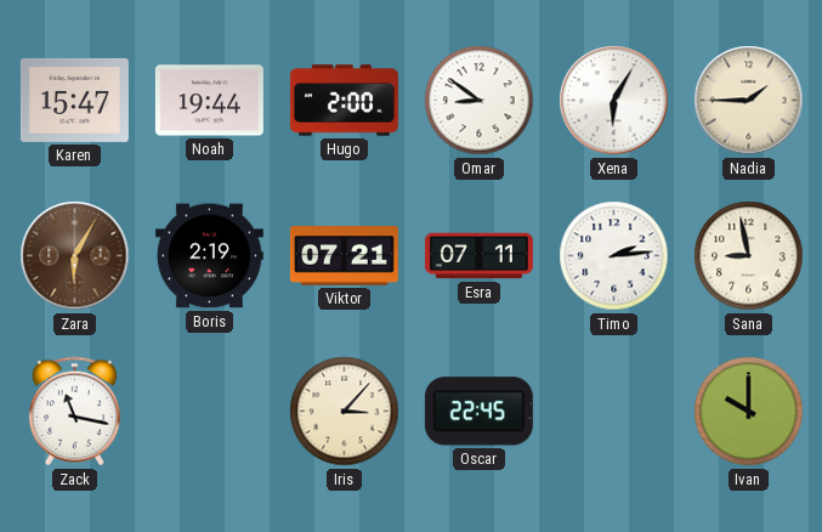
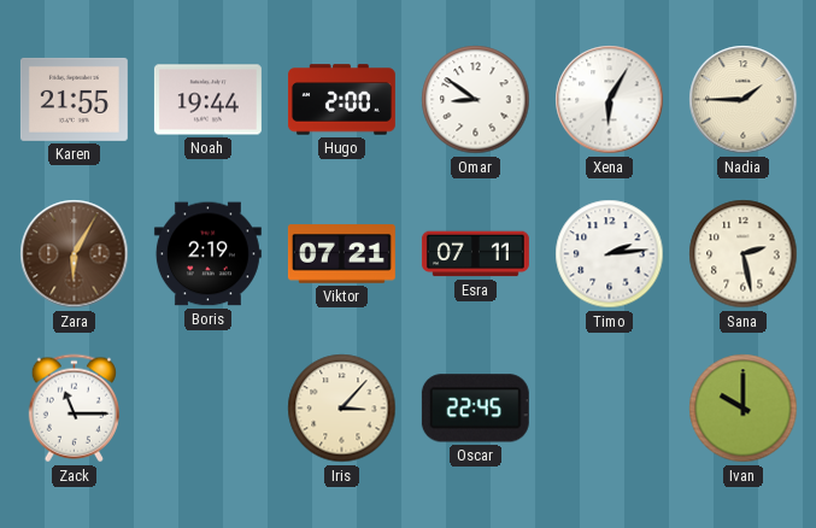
Karen: 15:47 -> 21:55
Sana: 8:58 -> 2:28
Zack: 11:17 -> 11:15
